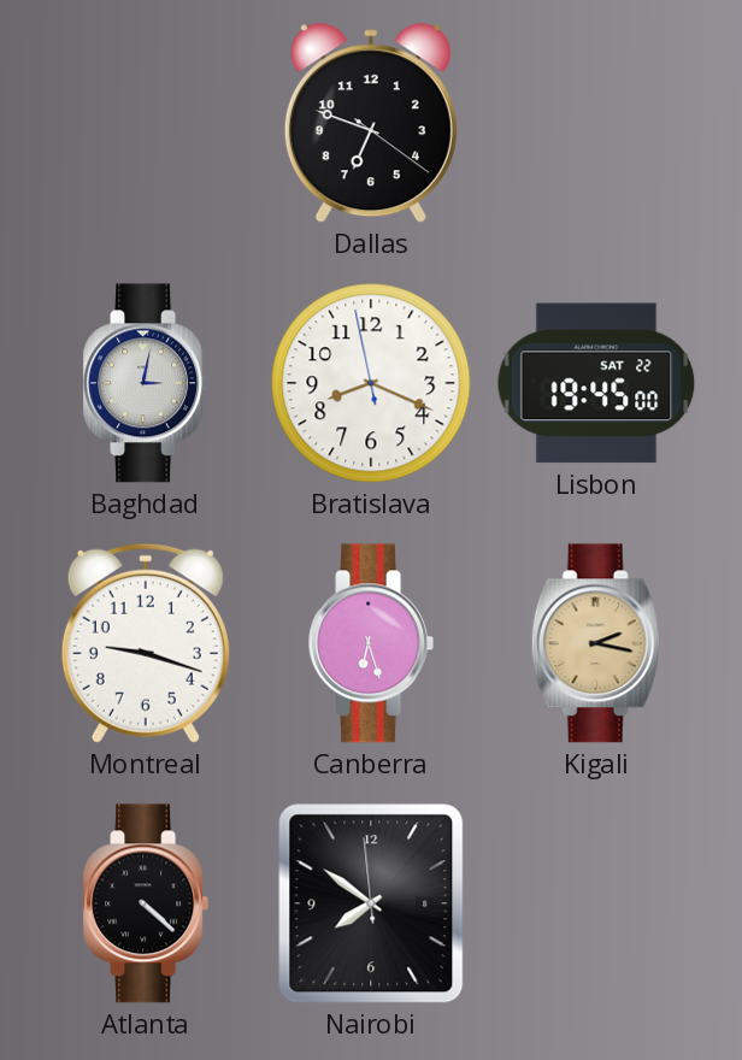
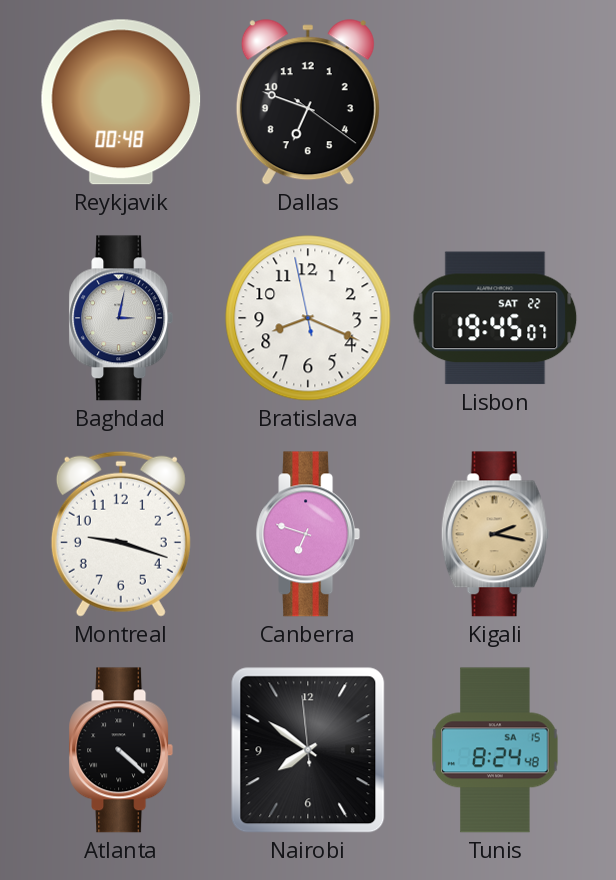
Reykjavik: none -> 00:48
Lisbon: 19:45:00 -> 19:45:07
Canberra: 6:27 -> 6:48
Tunis: none -> 8:24
